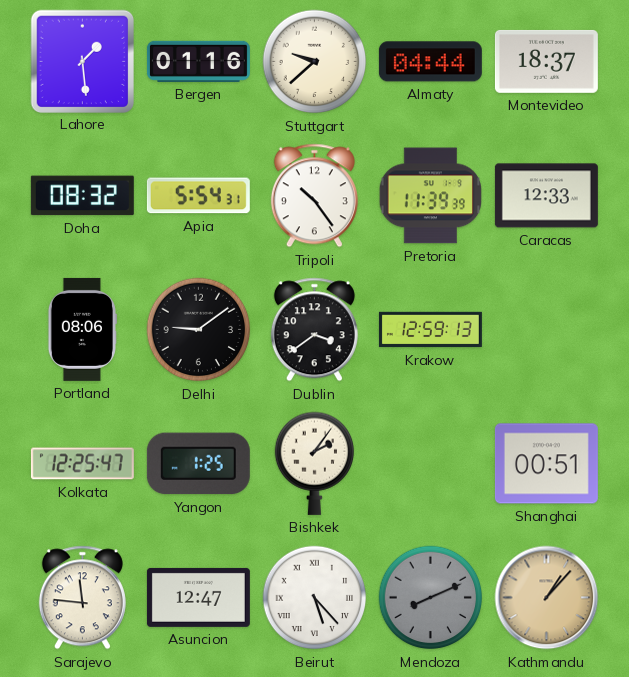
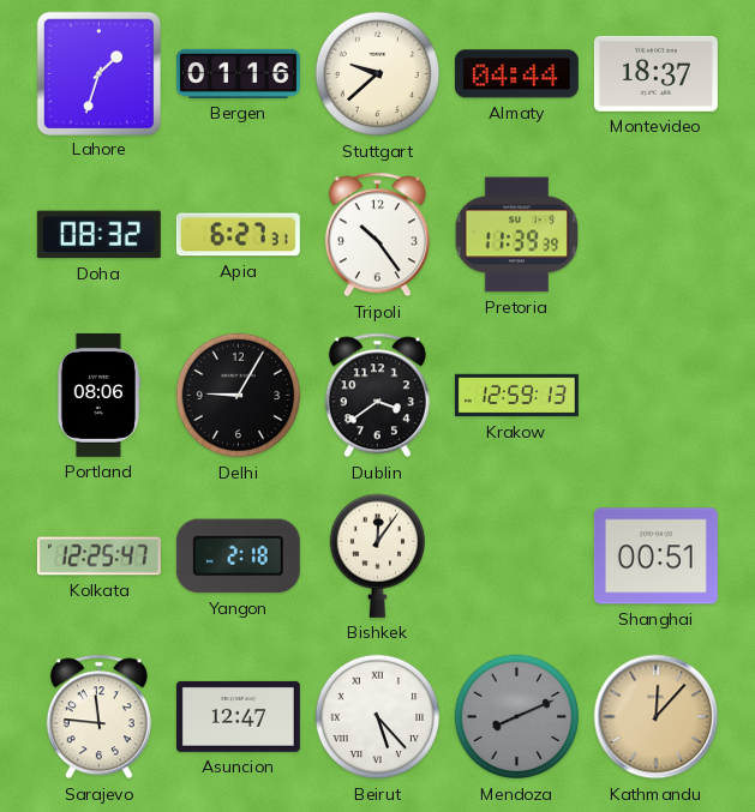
Lahore: 1:29 -> 1:33
Apia: 5:54 -> 6:27
Caracas: 12:33 -> none
Delhi: 9:09 -> 9:05
Yangon: 1:25 -> 2:18
Bishkek: 2:06 -> 12:06
Kathmandu: 1:07 -> 12:07
